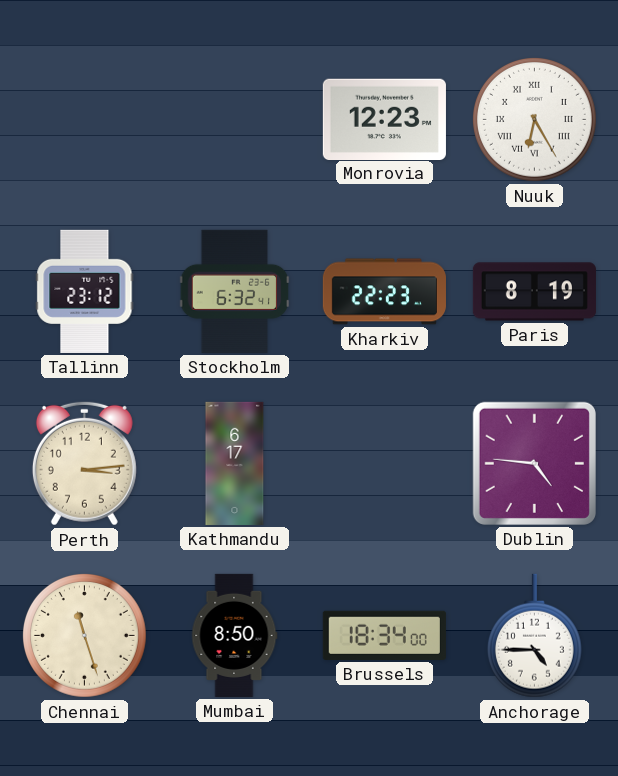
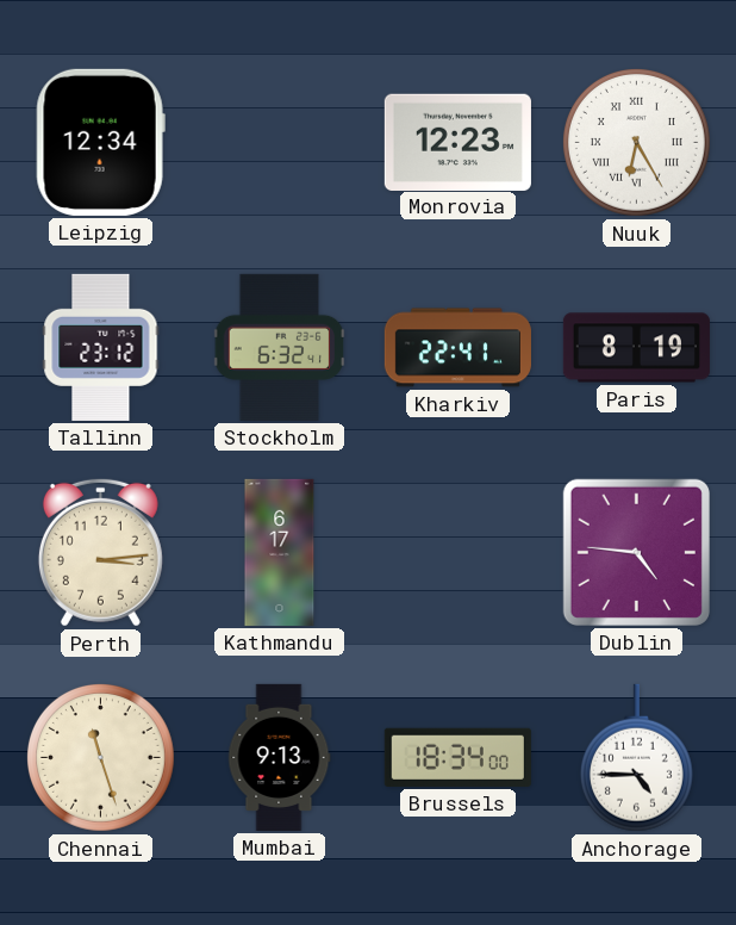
Leipzig: none -> 12:34
Kharkiv: 22:23 -> 22:41
Mumbai: 8:50 -> 9:13
